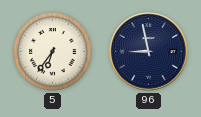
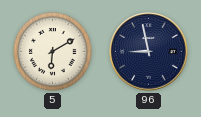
5: 6:36 -> 6:10
